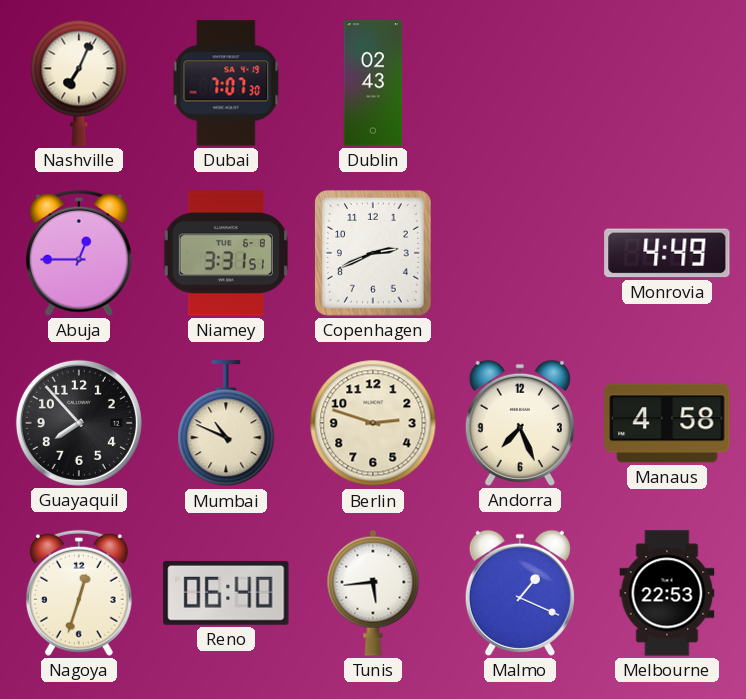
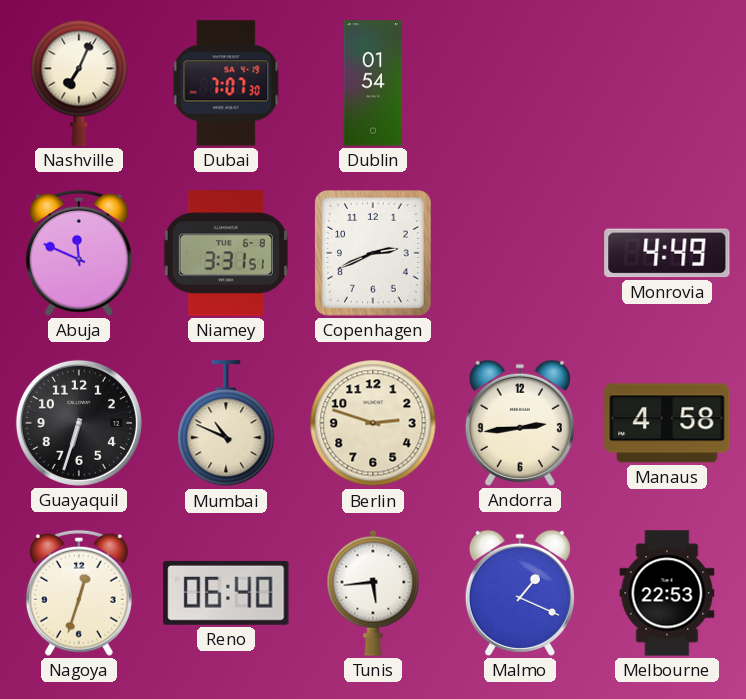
Dublin: 02:43 -> 01:54
Abuja: 12:45 -> 11:49
Guayaquil: 7:53 -> 6:33
Andorra: 7:26 -> 2:44
